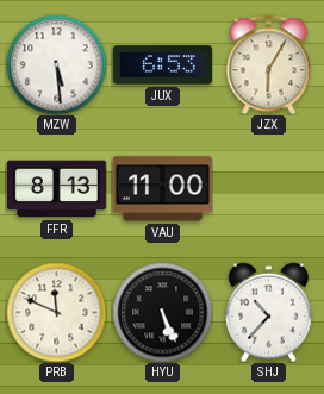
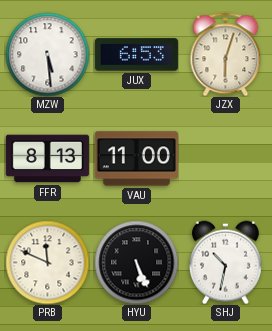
JZX: 6:05 -> 6:03
SHJ: 10:37 -> 10:32
